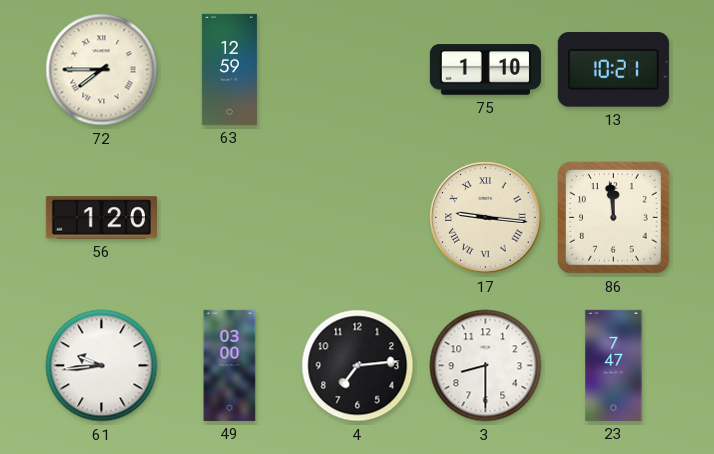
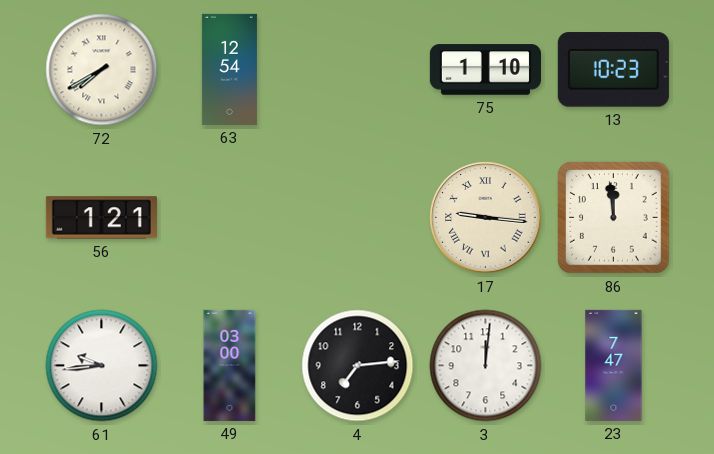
72: 7:45 -> 7:40
63: 12:59 -> 12:54
13: 10:21 -> 10:23
56: 1:20 -> 1:21
3: 8:30 -> 12:01
